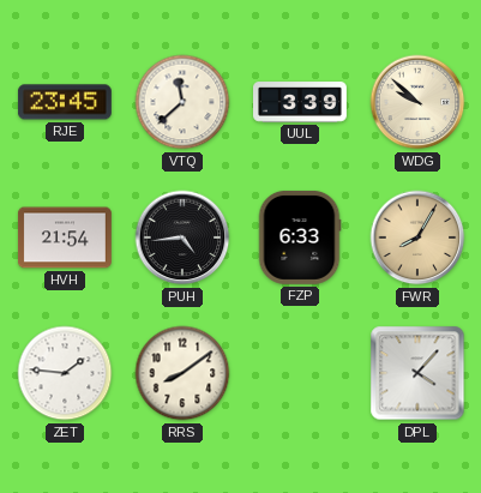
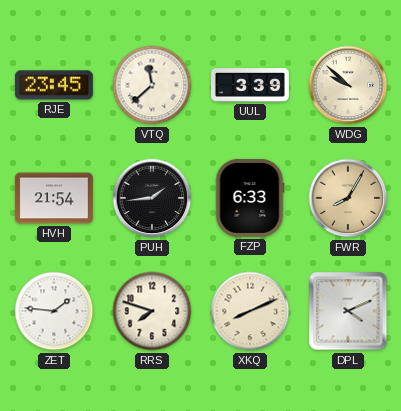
PUH: 4:44 -> 1:44
RRS: 8:09 -> 7:48
XKQ: none -> 8:11
DPL: 4:07 -> 4:11
